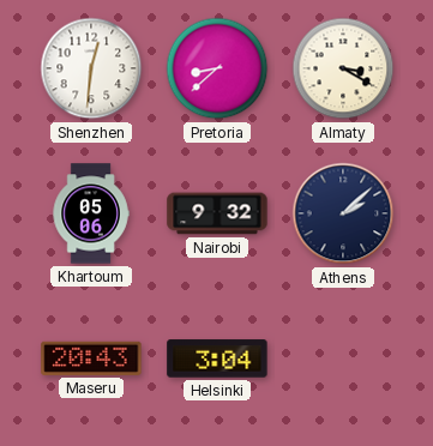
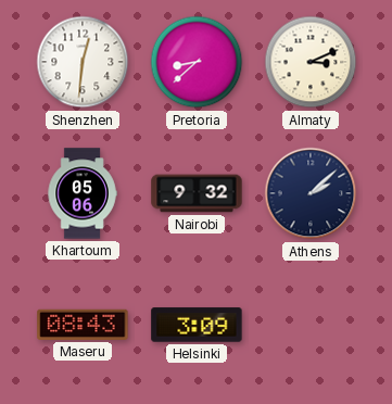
Almaty: 3:20 -> 3:11
Maseru: 20:43 -> 08:43
Helsinki: 3:04 -> 3:09
